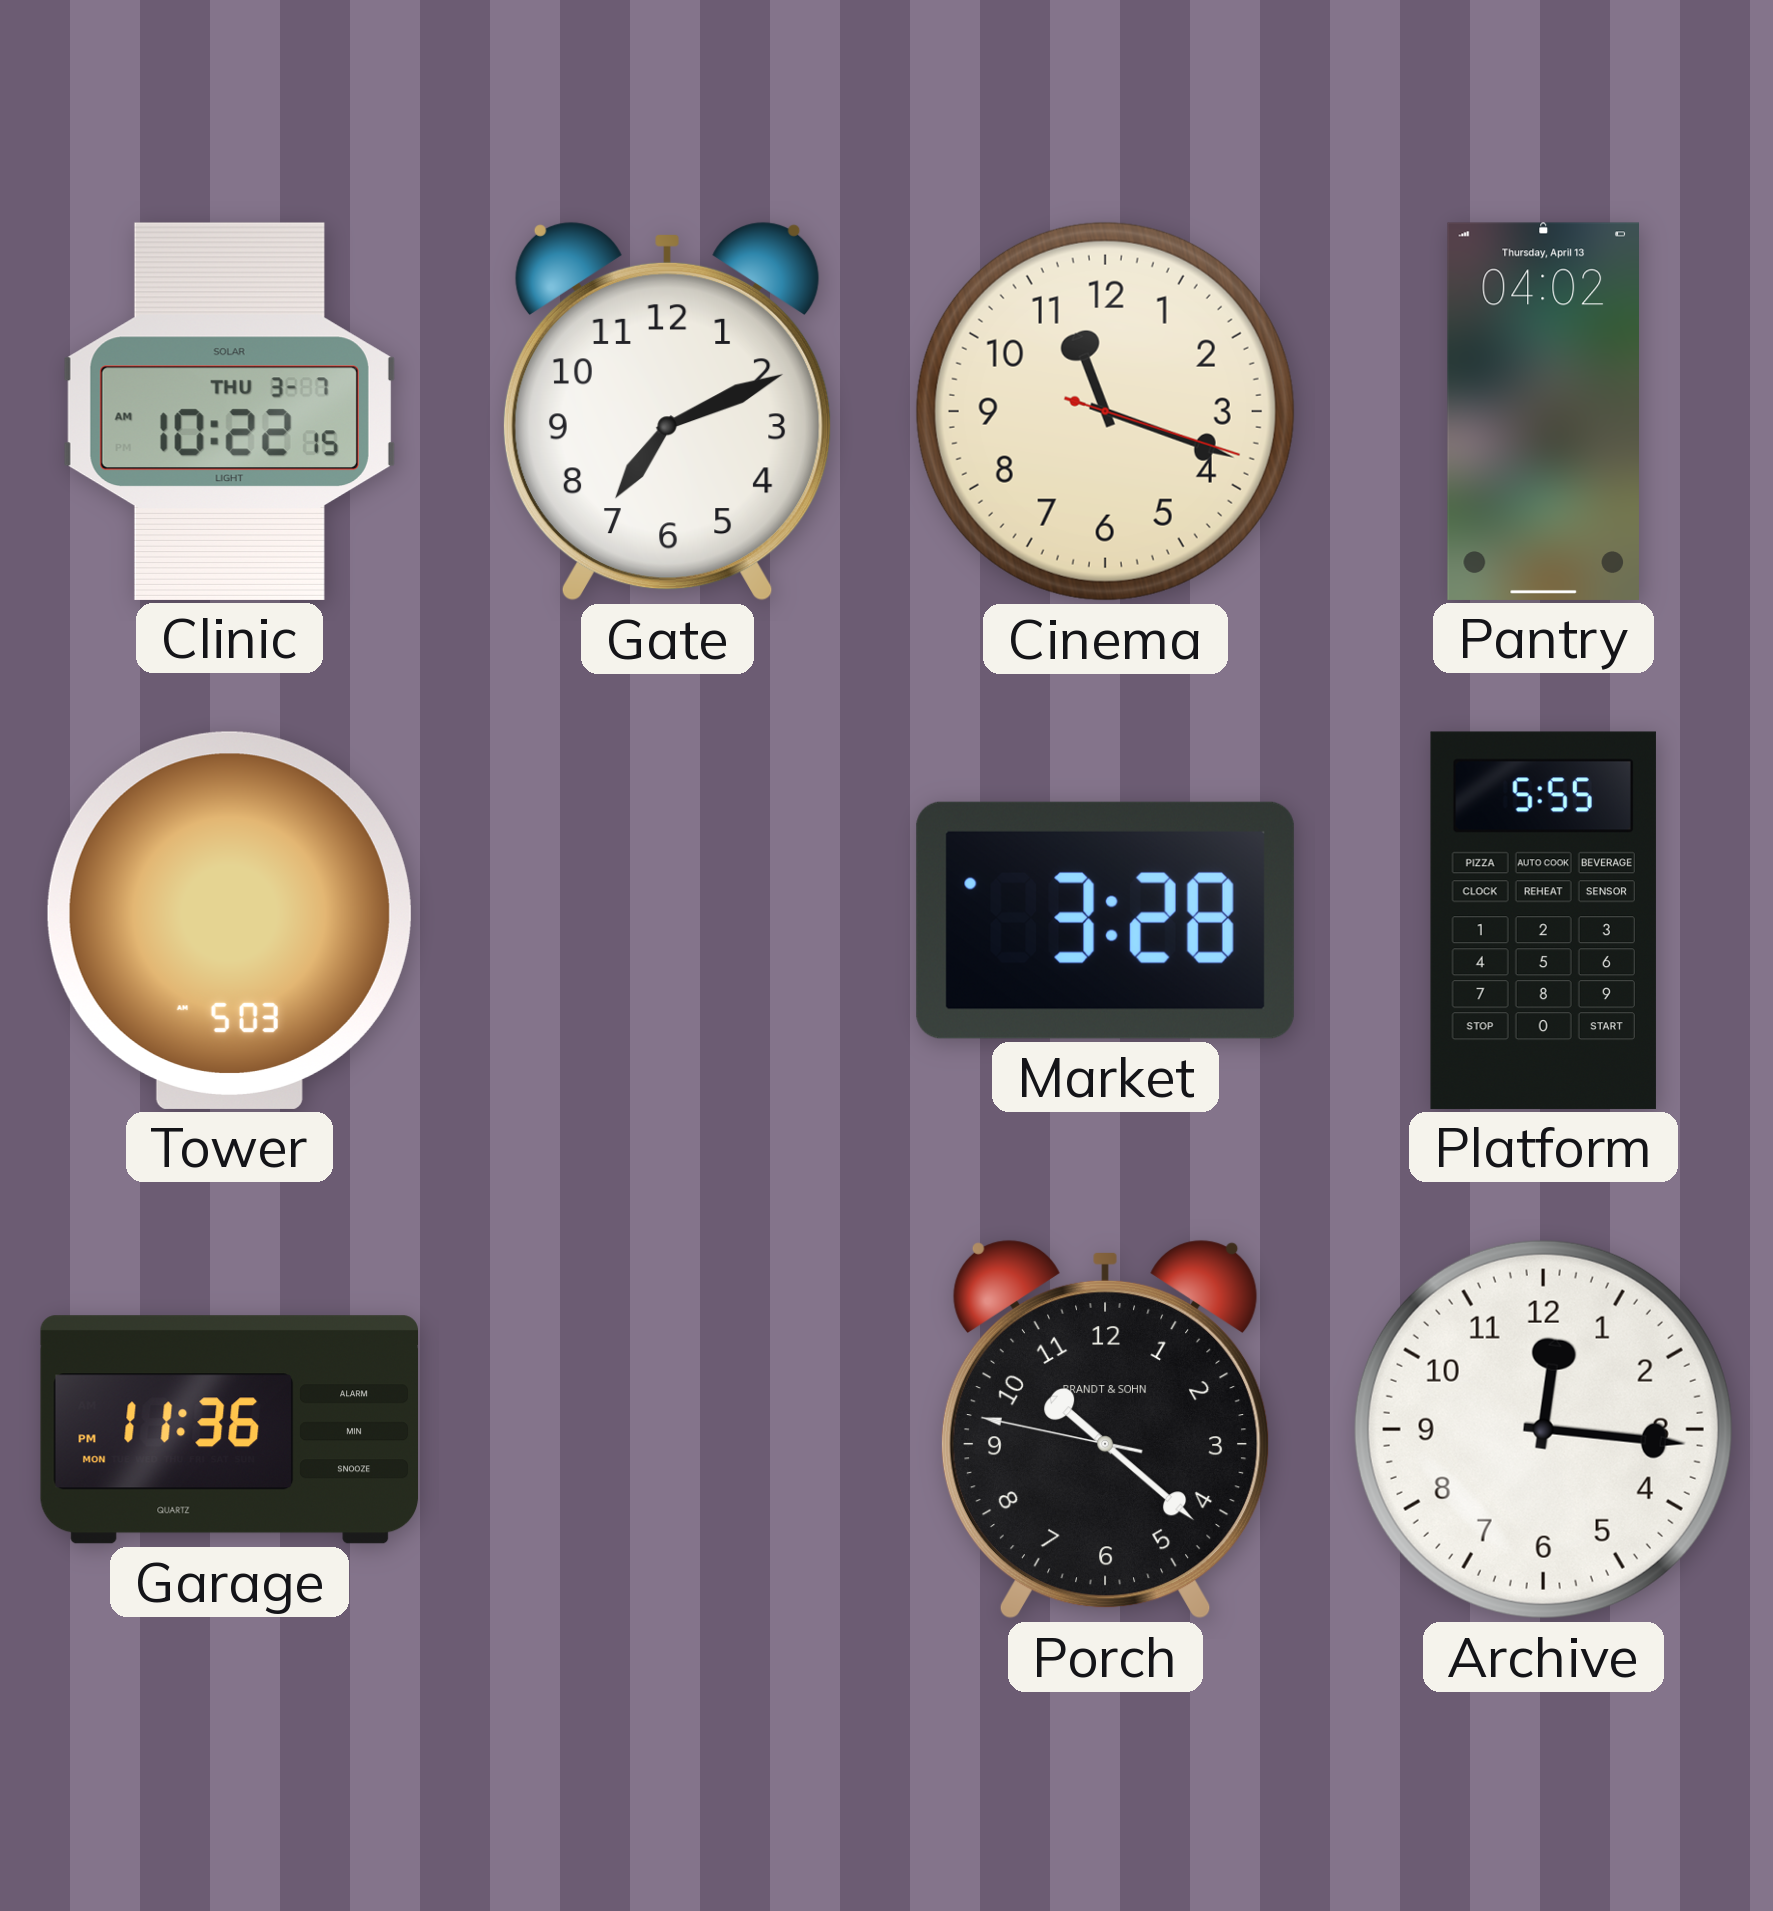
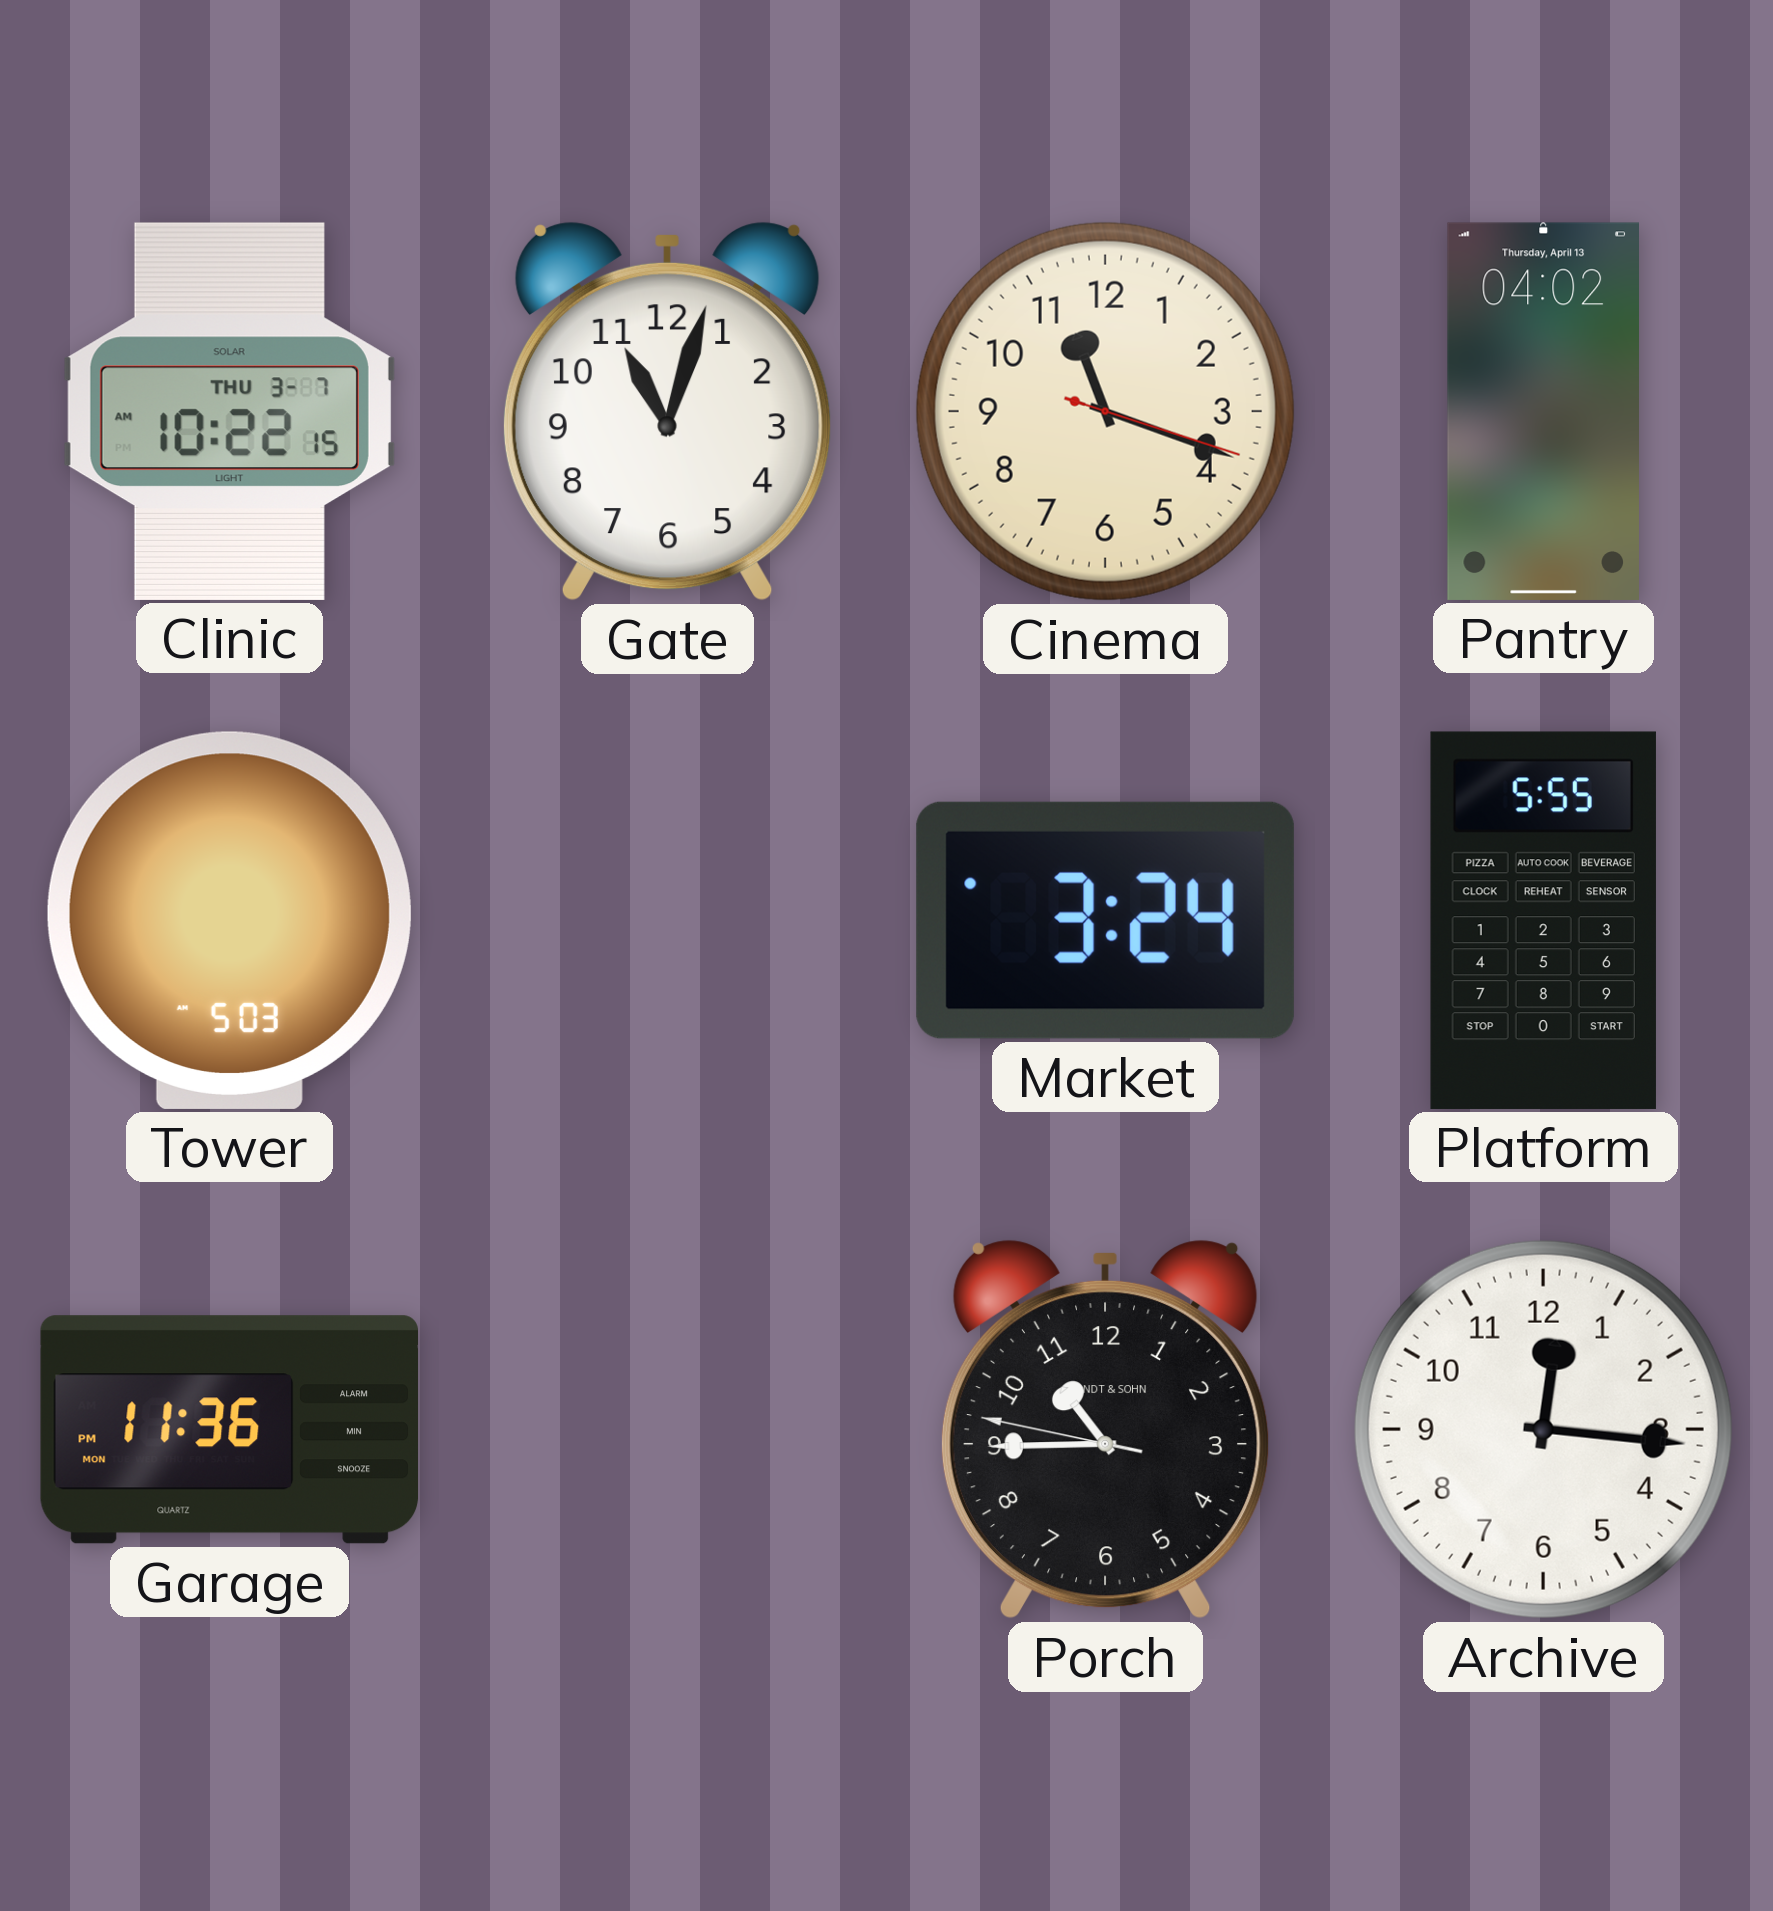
Gate: 7:11 -> 11:03
Market: 3:28 -> 3:24
Porch: 10:21 -> 10:44
